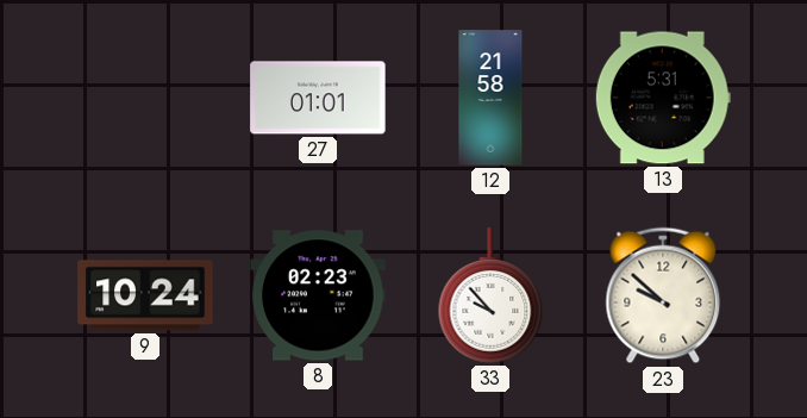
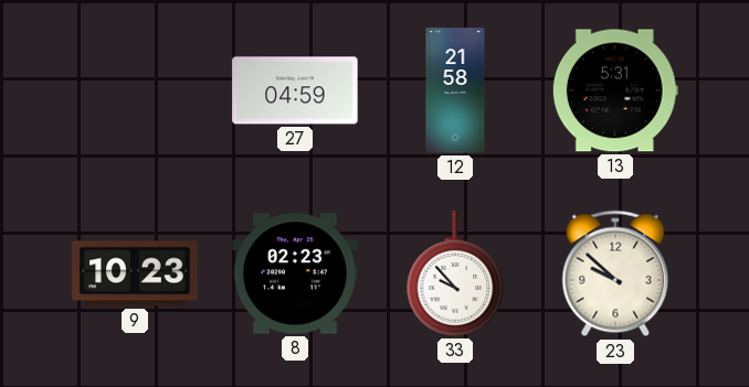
27: 01:01 -> 04:59
9: 10:24 -> 10:23
